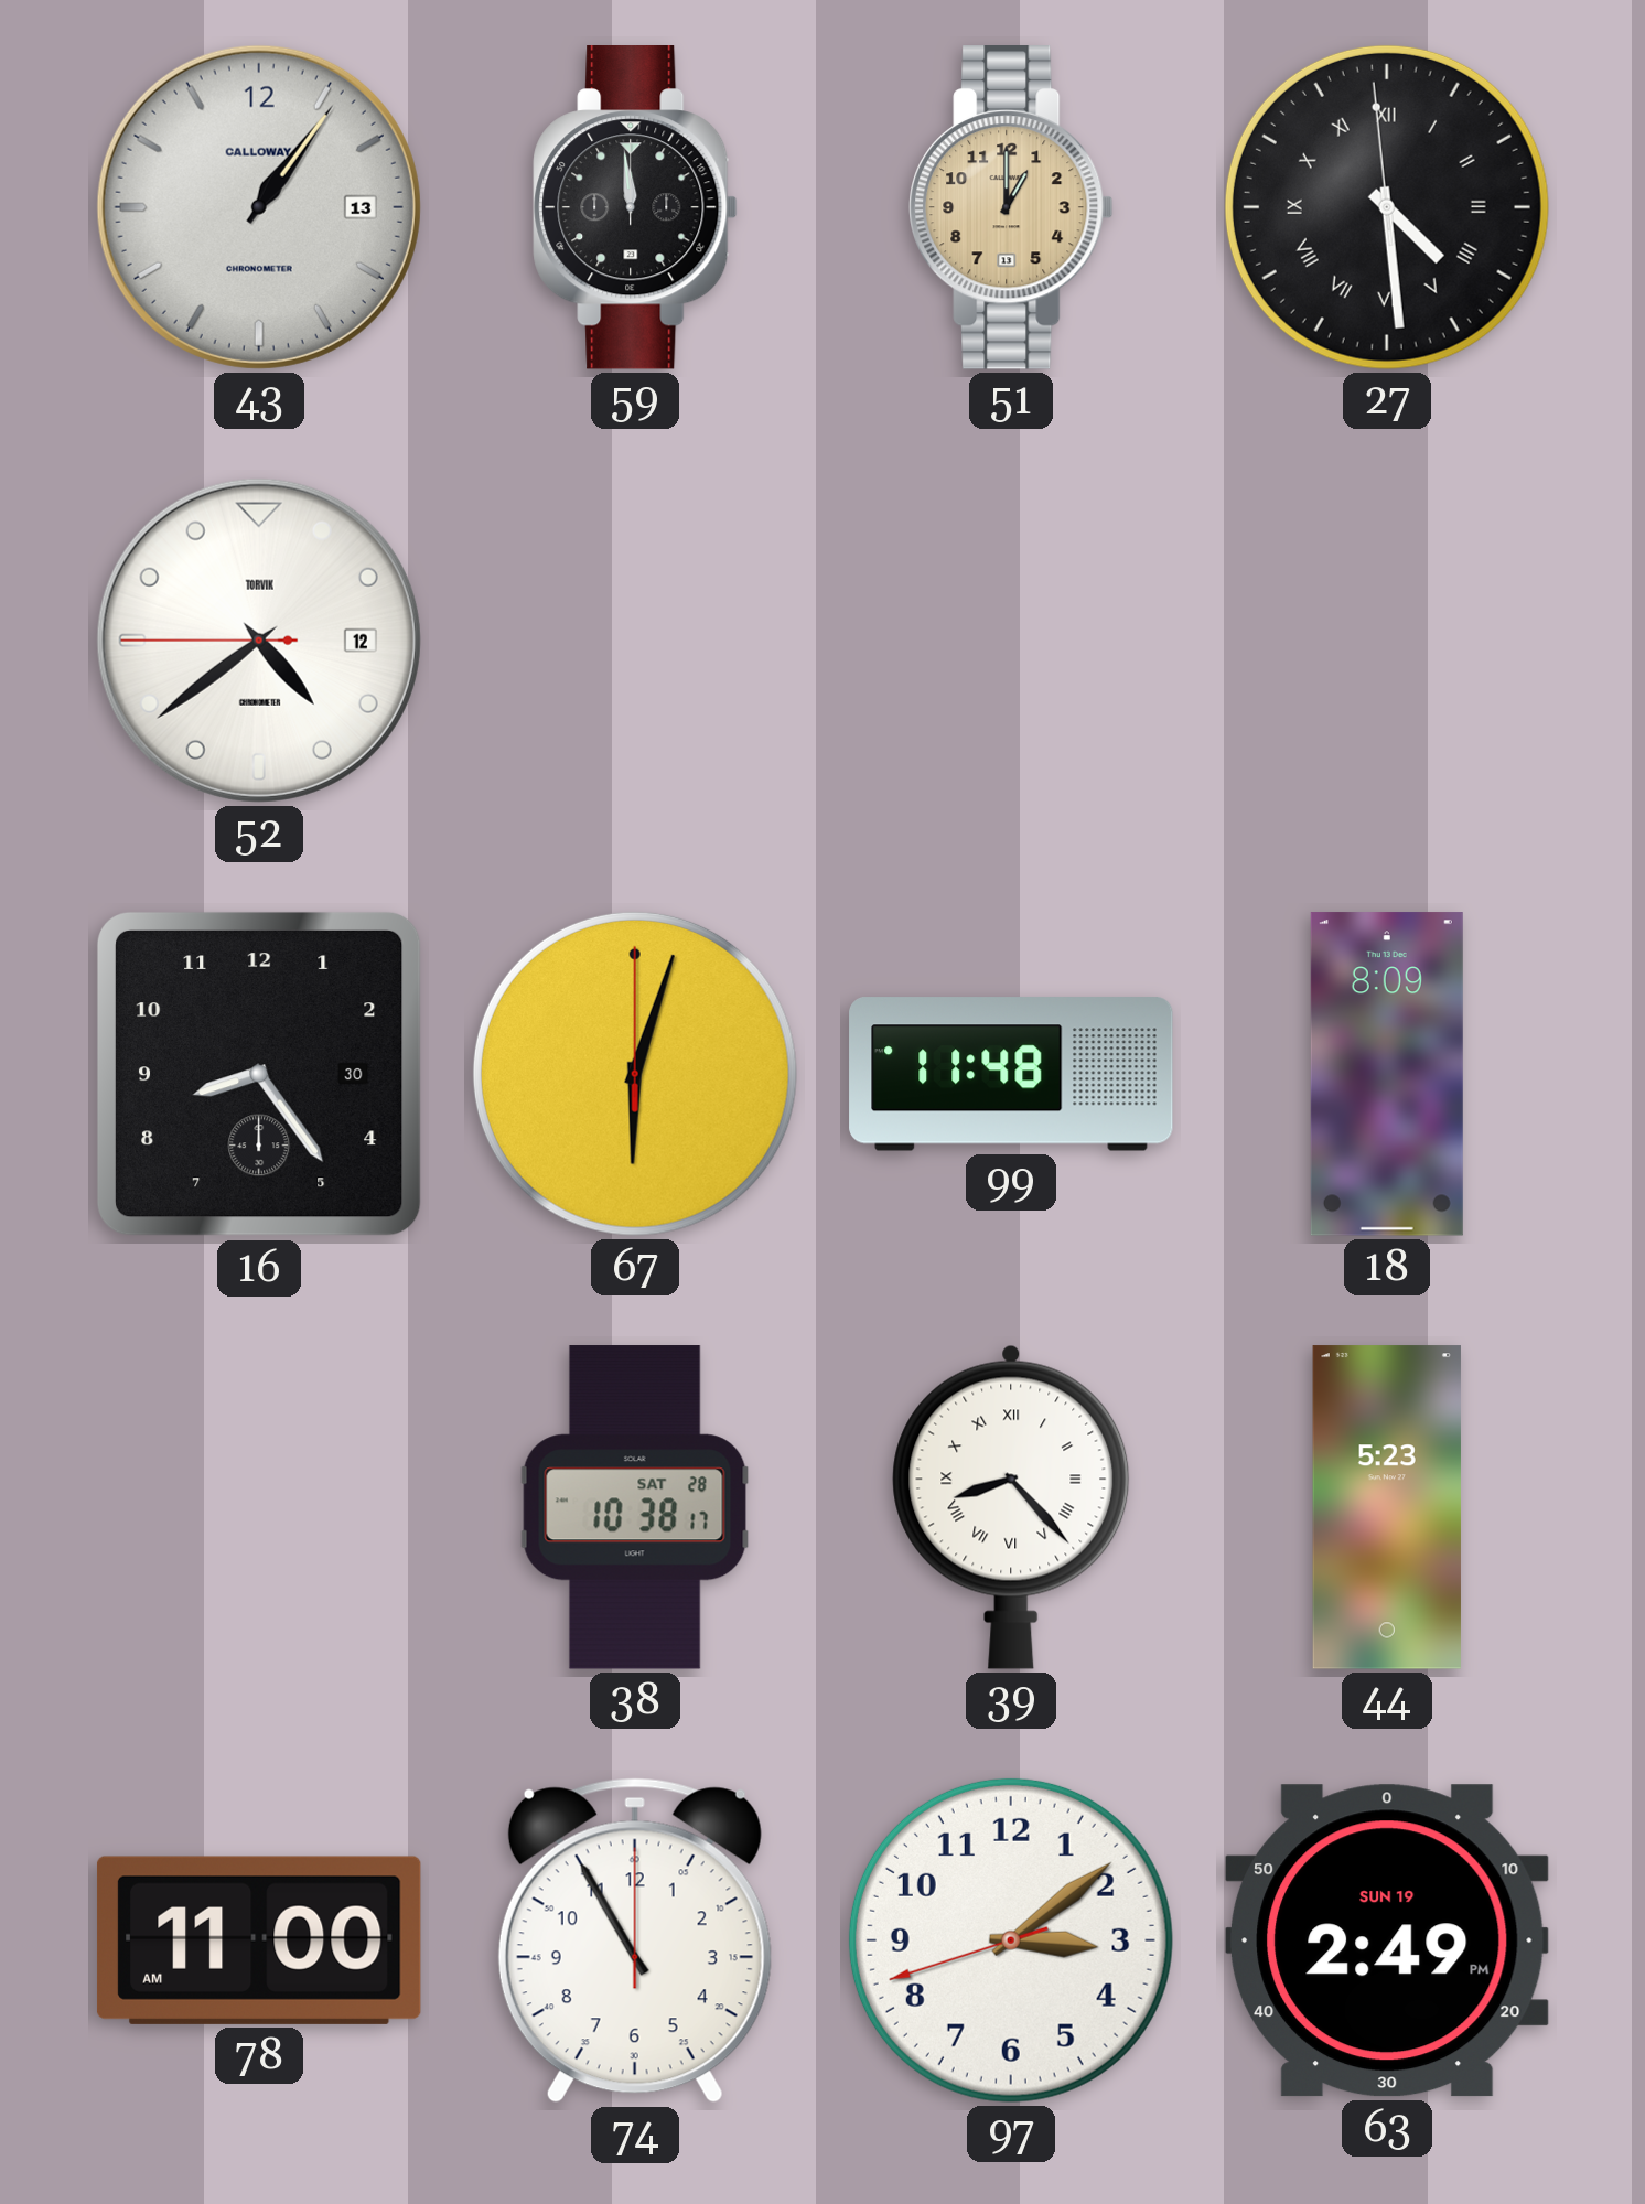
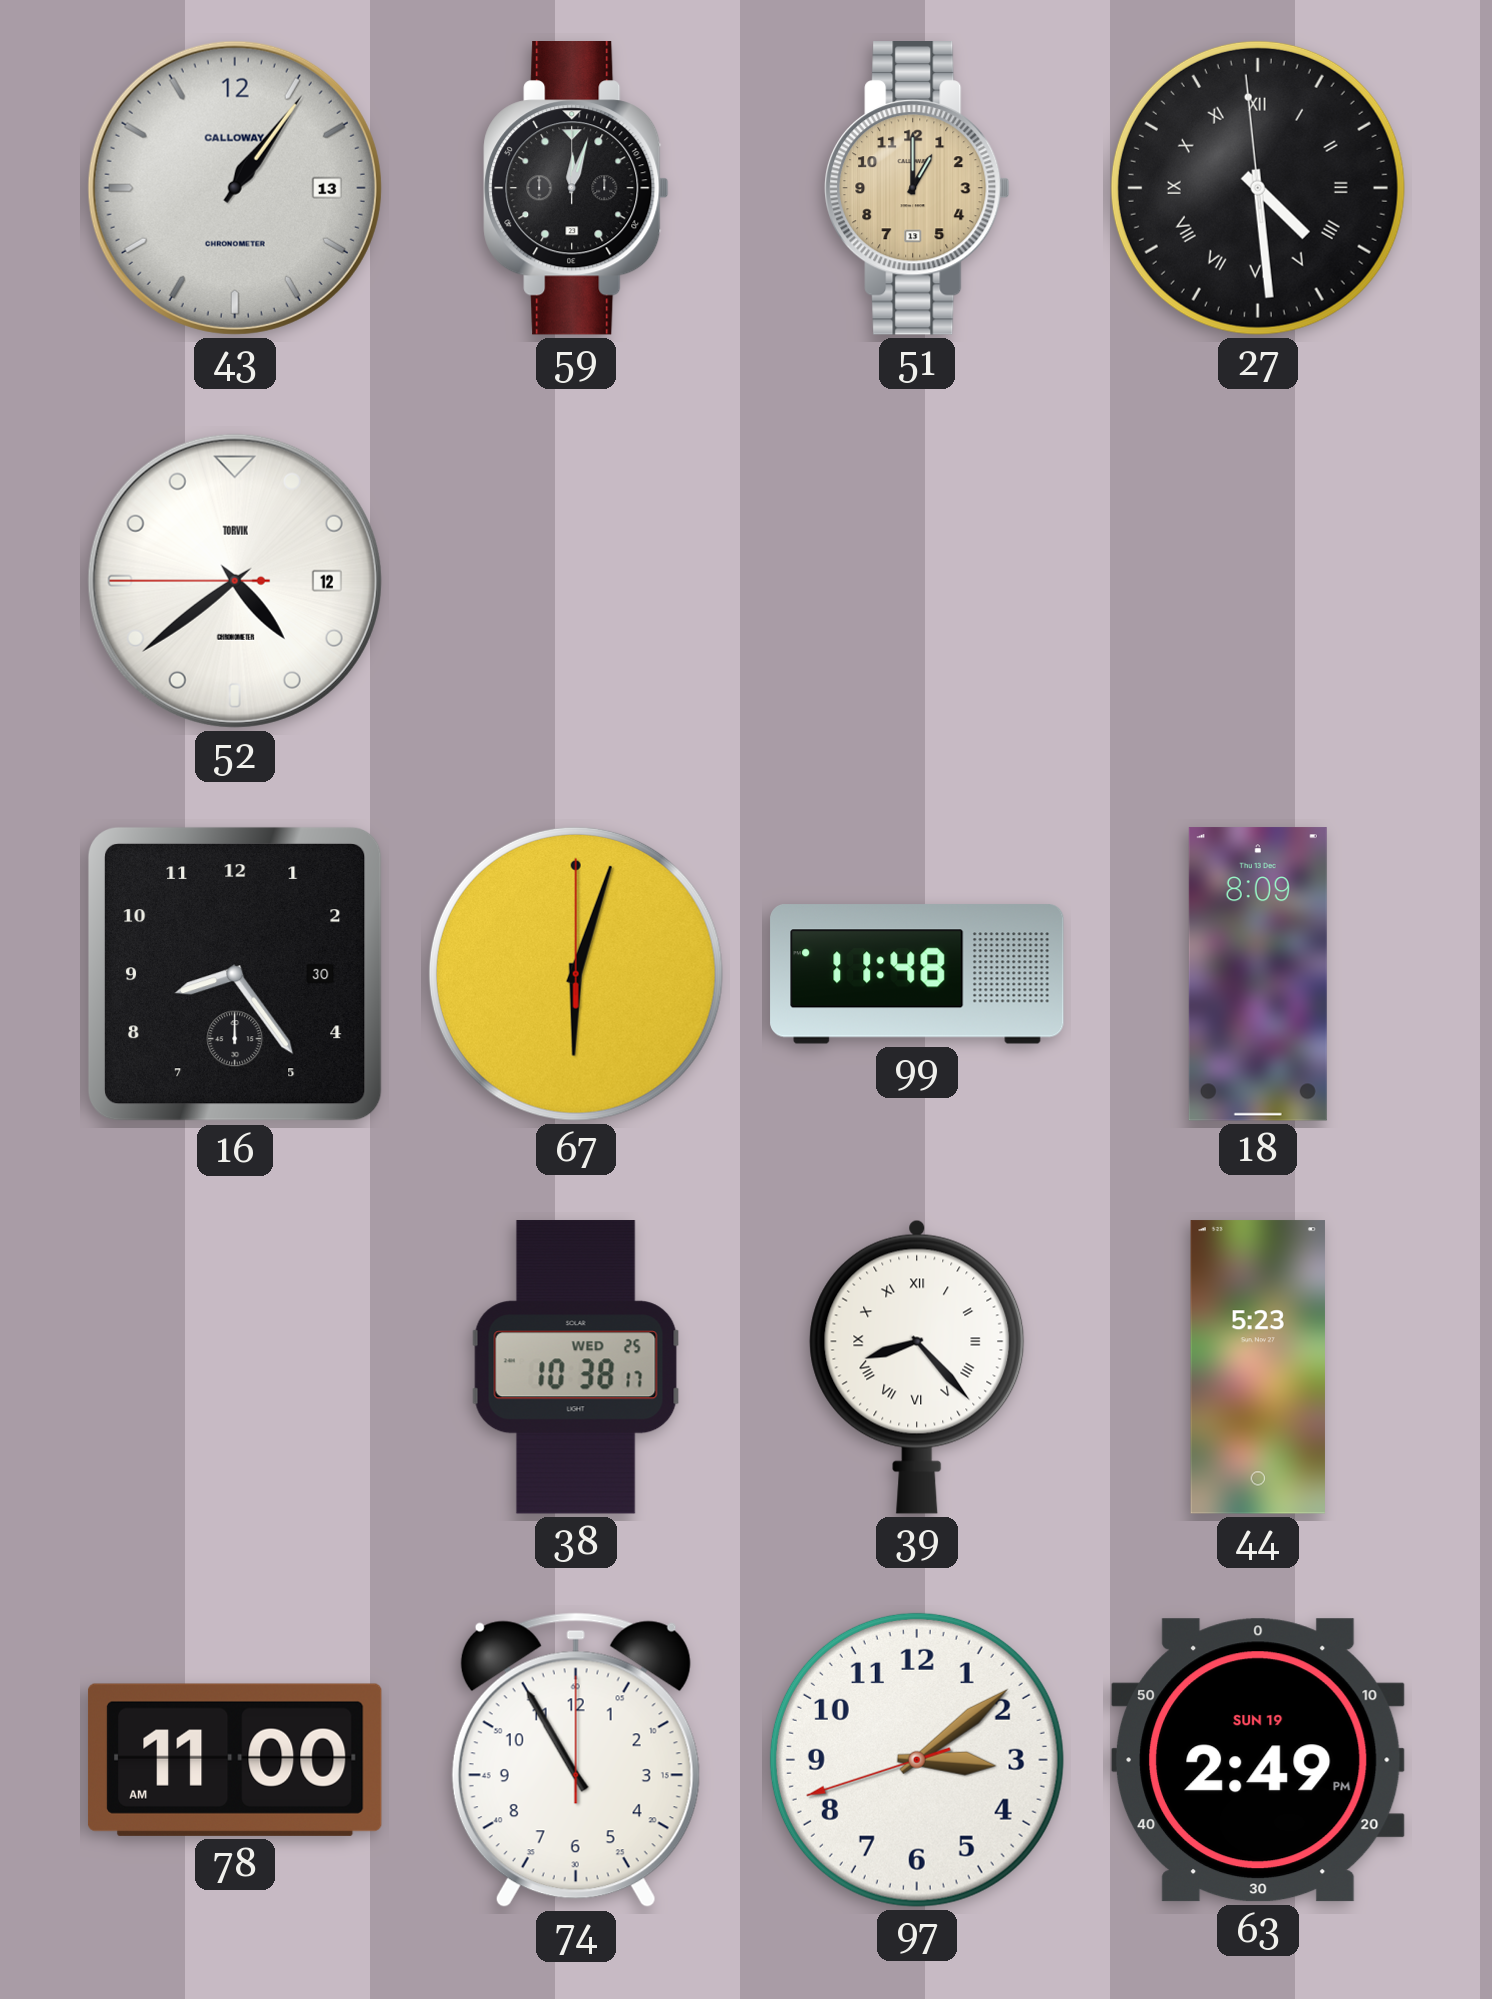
59: 11:59 -> 12:03
38 date: SAT 28 -> WED 25
